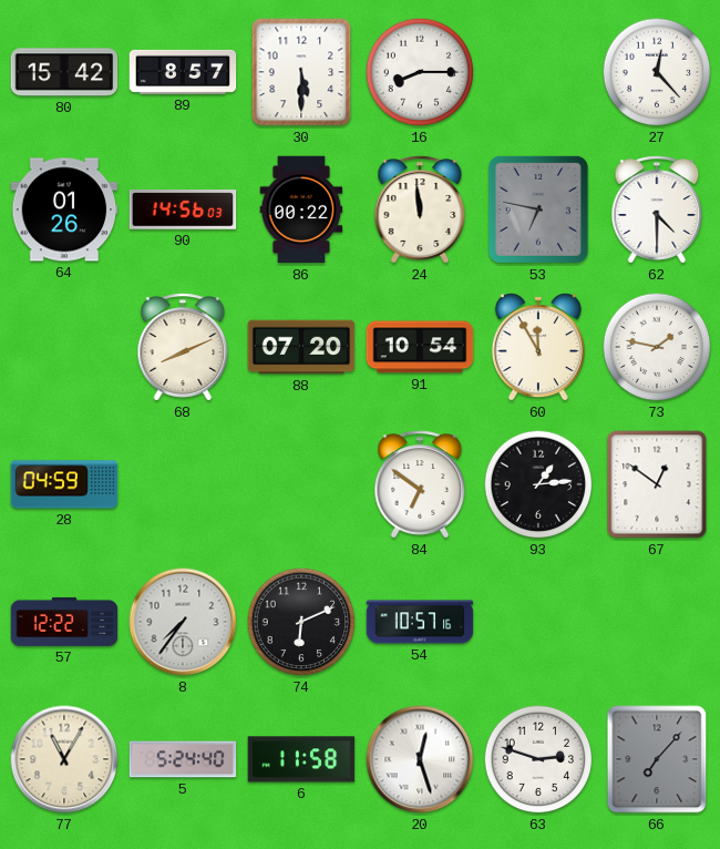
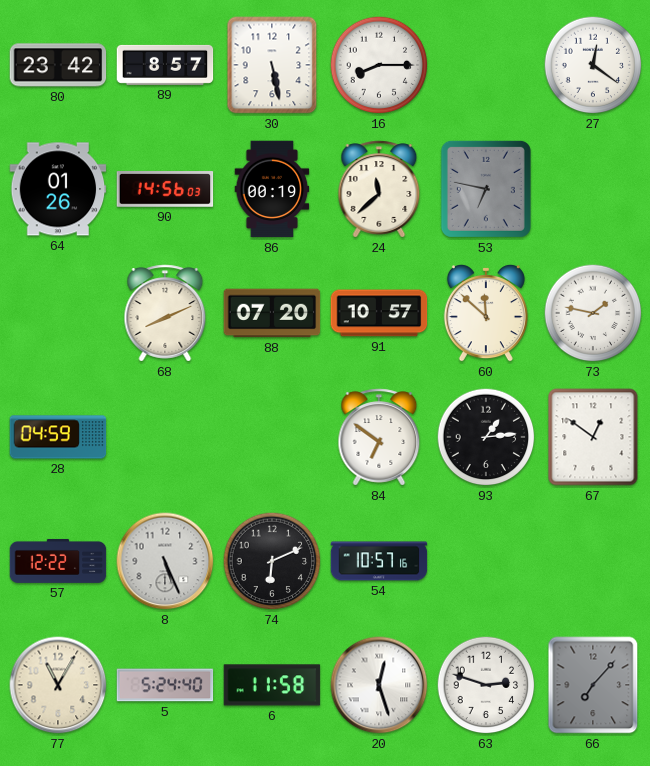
80: 15:42 -> 23:42
30: 5:30 -> 5:28
27: 12:23 -> 12:21
86: 00:22 -> 00:19
24: 11:59 -> 11:38
62: 4:30 -> none
91: 10:54 -> 10:57
60: 11:55 -> 11:52
8: 7:36 -> 5:26
